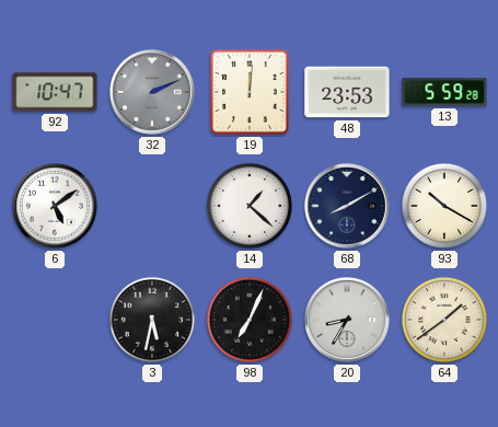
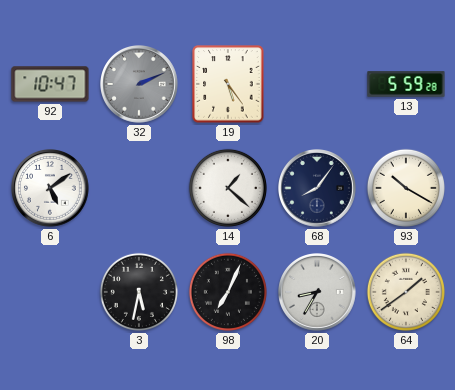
19: 12:01 -> 5:24
48: 23:53 -> none
68: 8:10 -> 8:06
